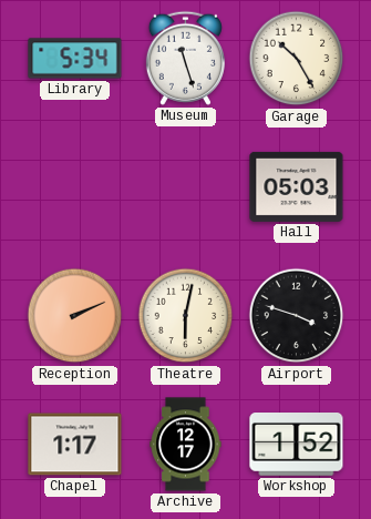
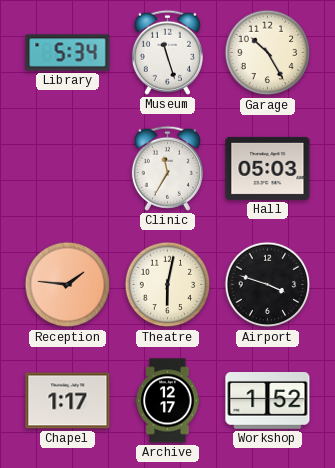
Clinic: none -> 11:35
Reception: 2:11 -> 1:46
